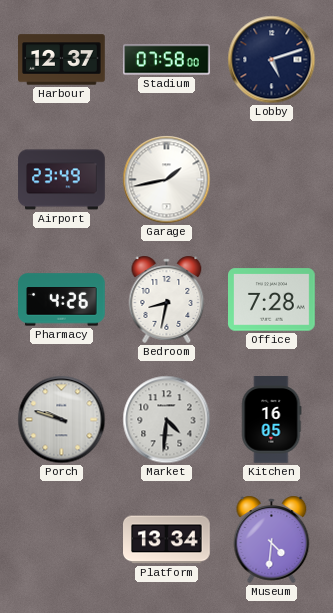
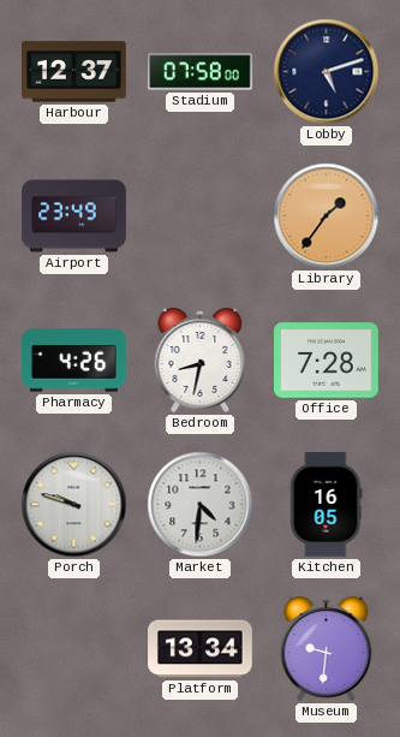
Garage: 1:43 -> none
Library: none -> 1:36
Museum: 4:31 -> 9:31
